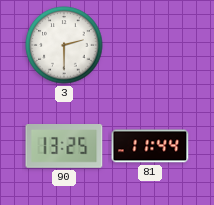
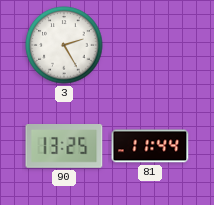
3: 2:30 -> 2:25
